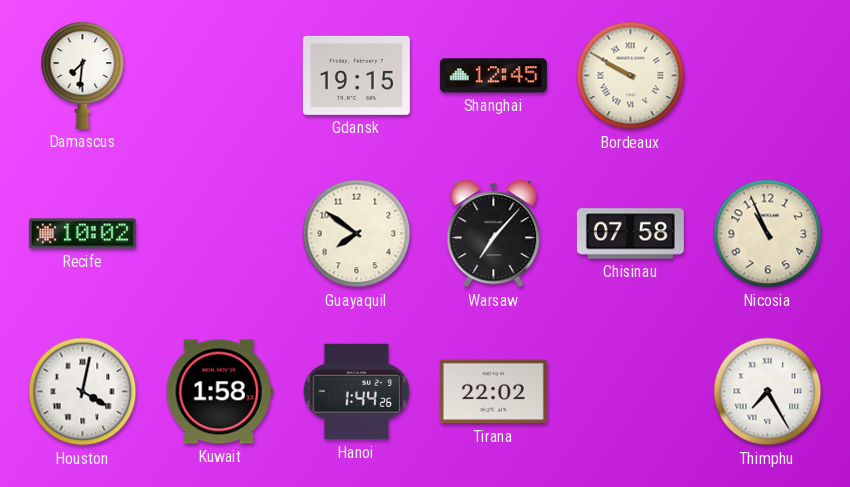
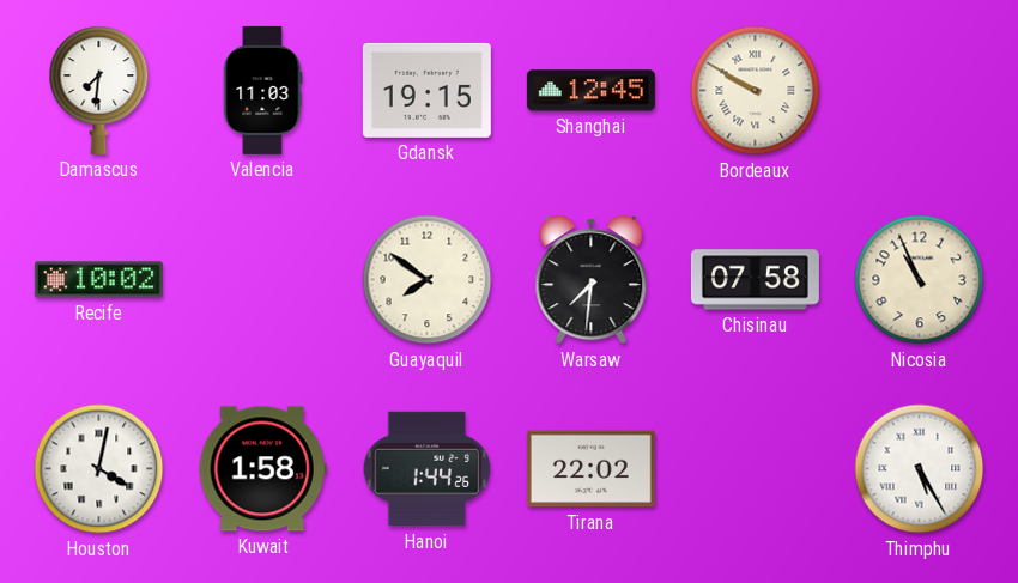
Valencia: none -> 11:03
Warsaw: 7:07 -> 7:31
Thimphu: 7:25 -> 5:25
